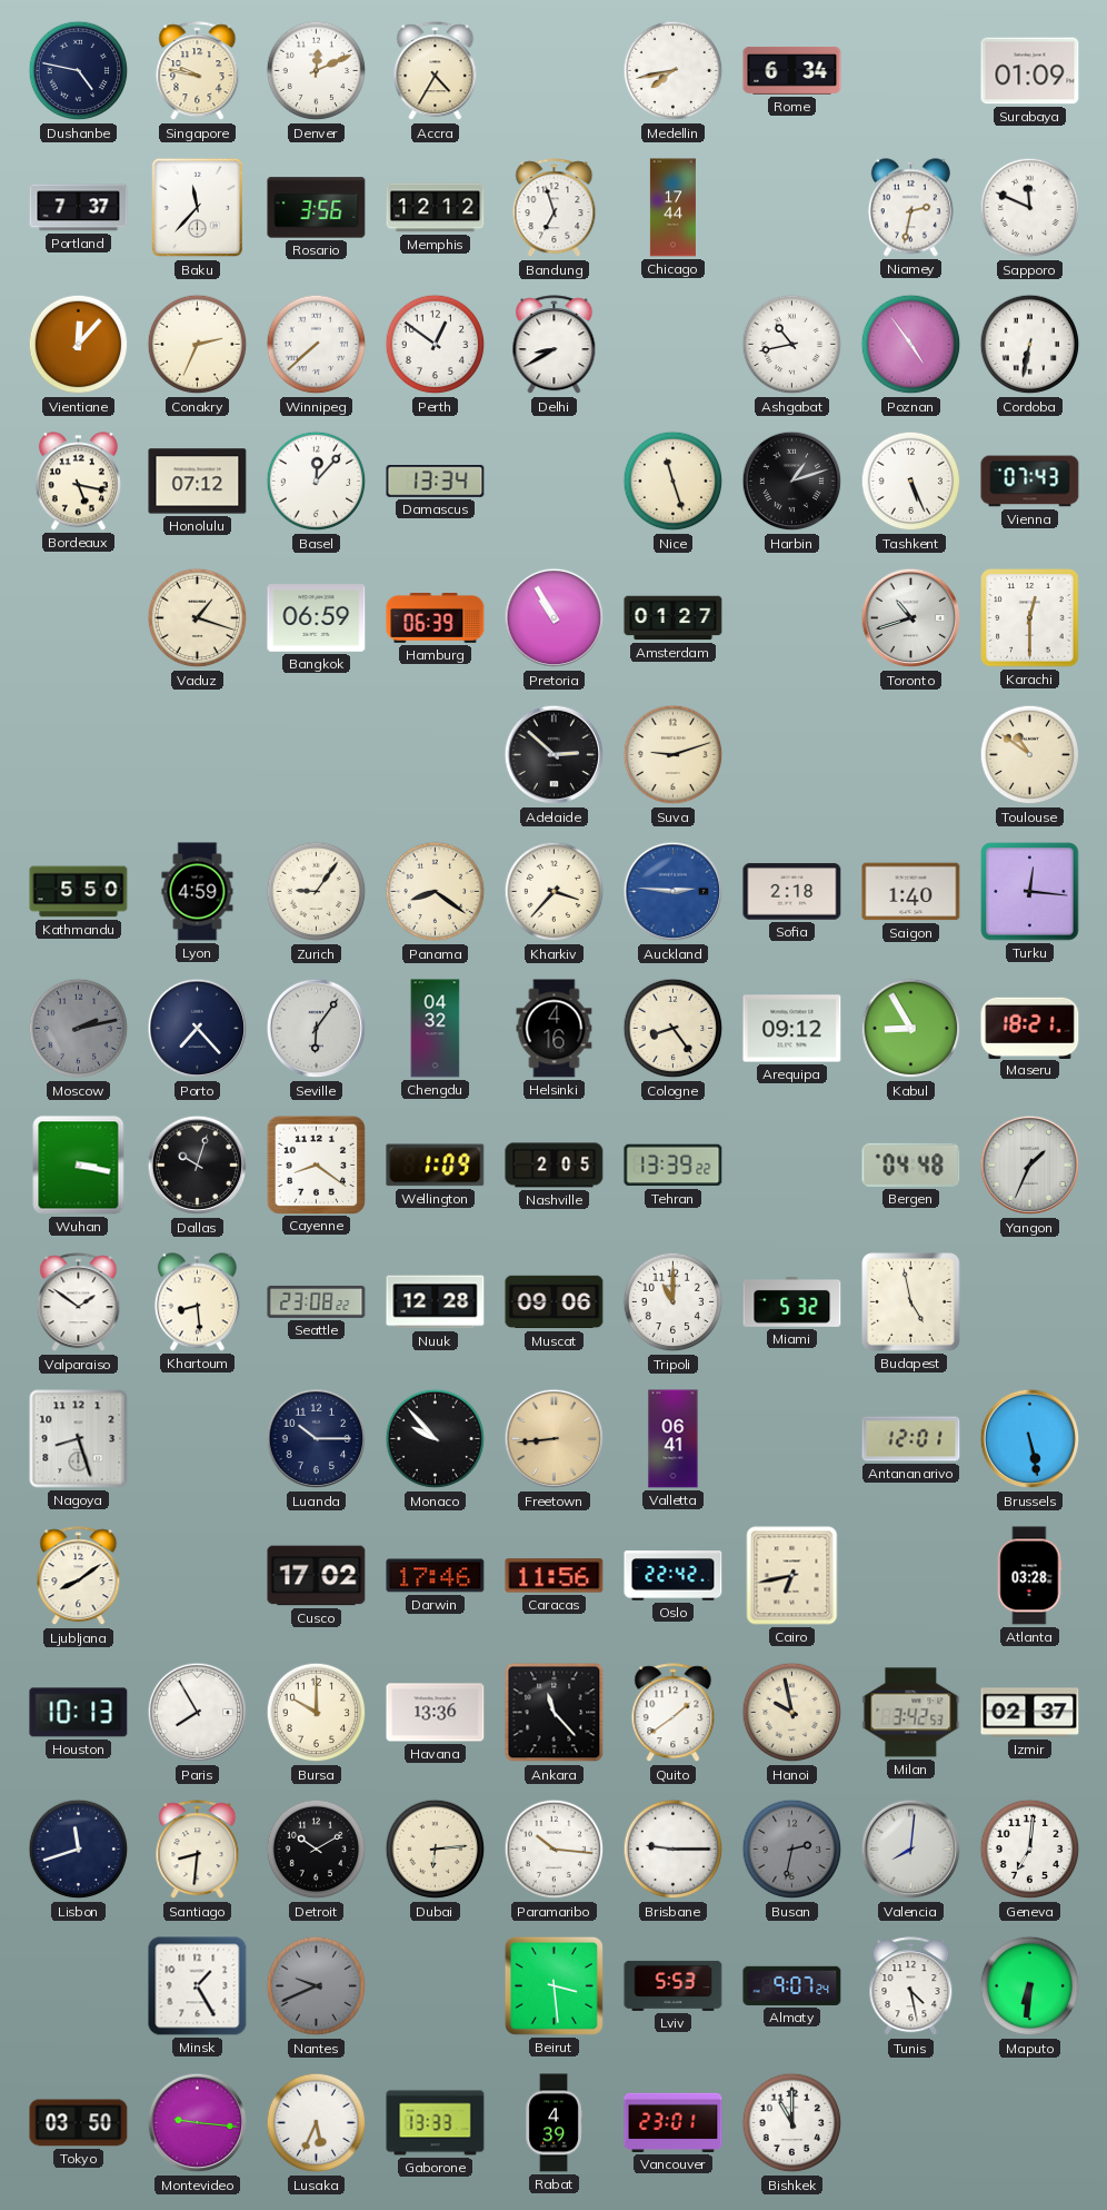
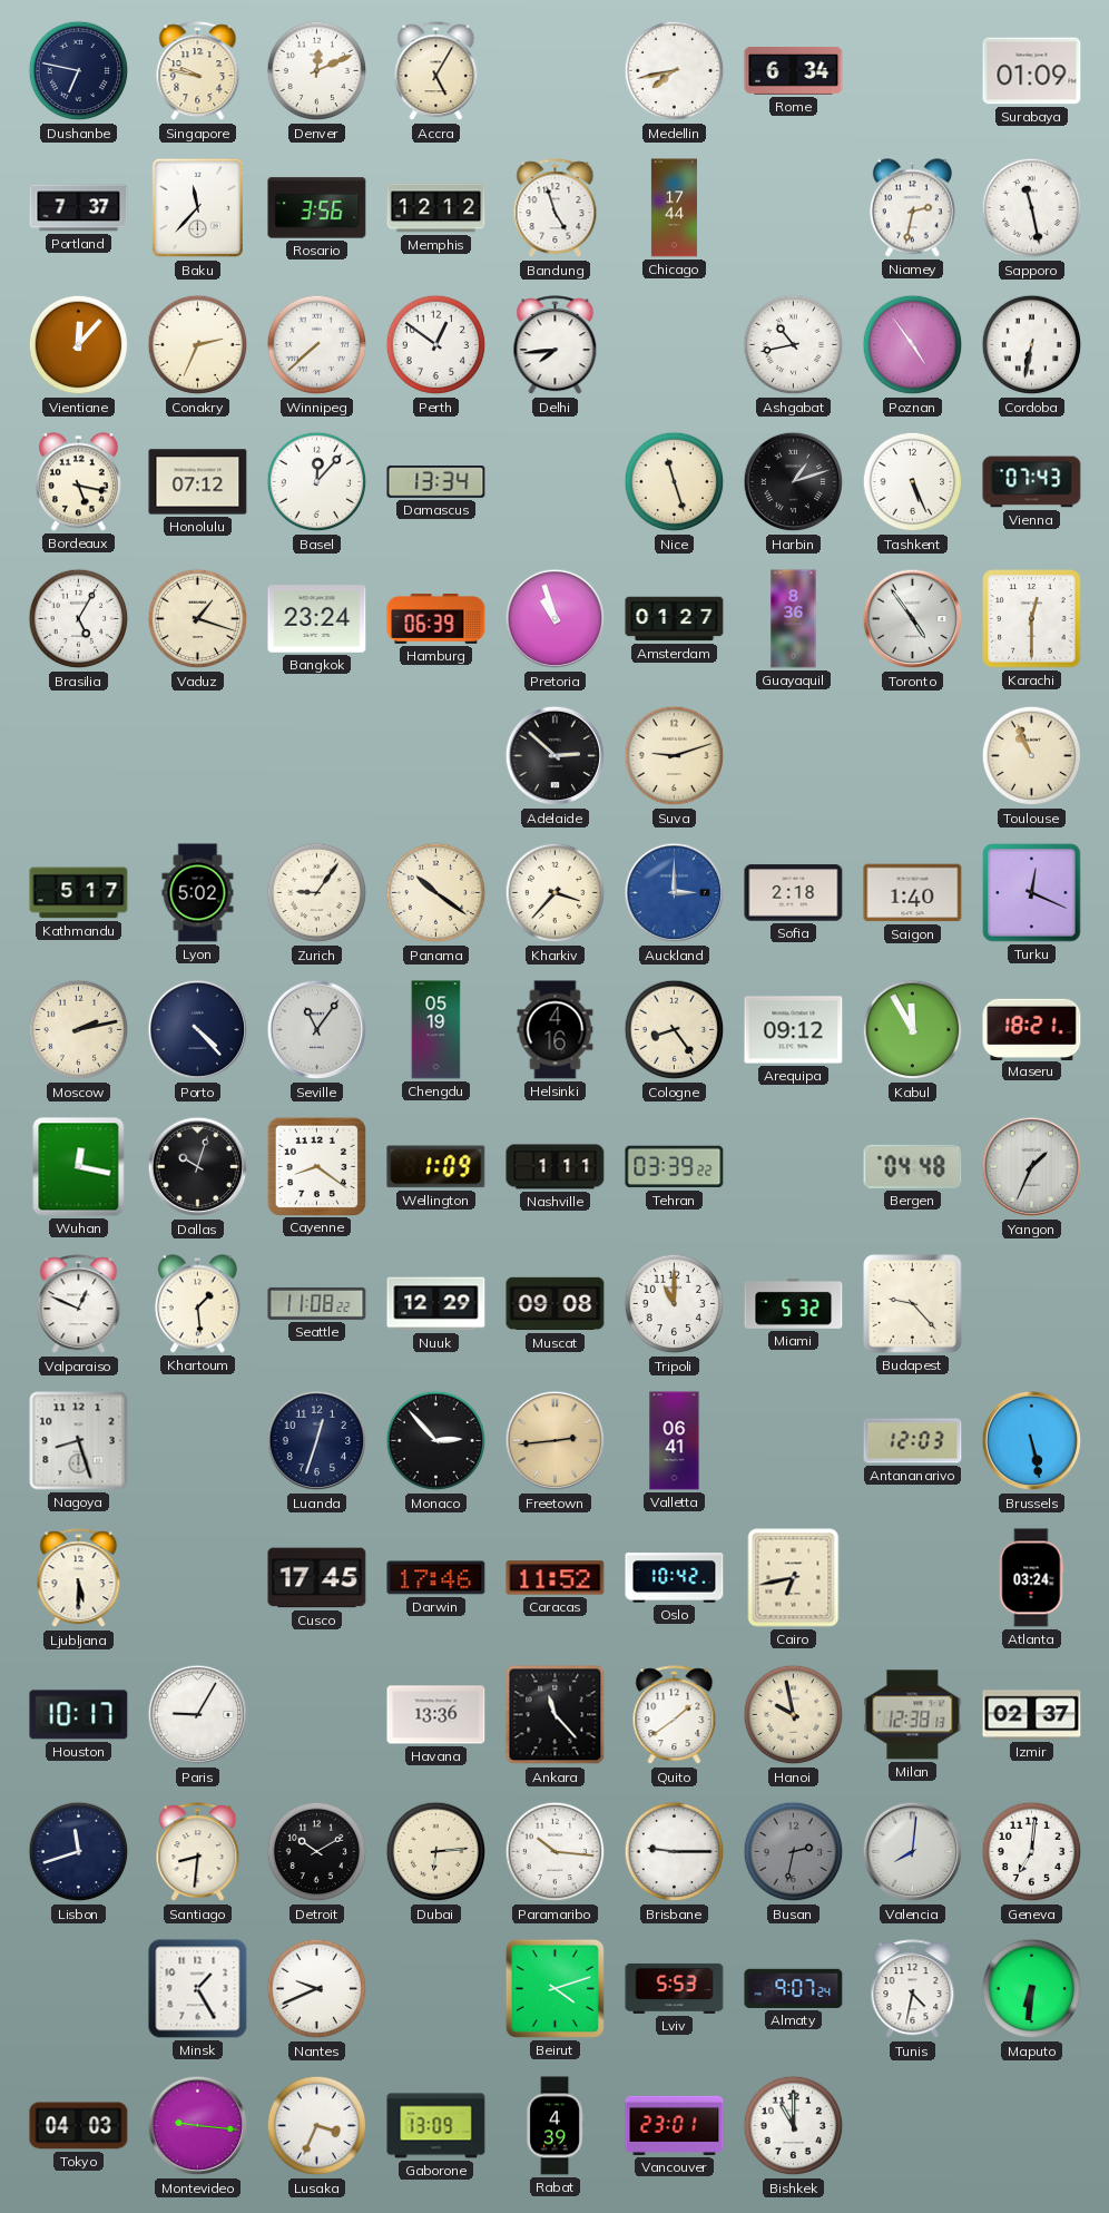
Dushanbe: 4:47 -> 6:47
Accra: 4:35 -> 5:05
Bandung: 6:57 -> 4:57
Sapporo: 11:49 -> 11:28
Delhi: 8:40 -> 7:44
Brasilia: none -> 5:05
Bangkok: 06:59 -> 23:24
Pretoria: 10:55 -> 10:57
Guayaquil: none -> 8:36
Toronto: 10:42 -> 4:54
Toulouse: 10:51 -> 10:56
Kathmandu: 5:50 -> 5:17
Lyon: 4:59 -> 5:02
Panama: 8:21 -> 10:21
Auckland: 2:46 -> 3:00
Turku: 12:16 -> 12:19
Moscow dial: grey -> cream
Porto: 7:23 -> 4:23
Seville: 6:06 -> 11:06
Chengdu: 04:32 -> 05:19
Kabul: 8:55 -> 11:55
Wuhan: 3:17 -> 12:17
Nashville: 2:05 -> 1:11
Tehran: 13:39 -> 03:39
Valparaiso: 1:51 -> 12:49
Khartoum: 8:29 -> 1:29
Seattle: 23:08 -> 11:08
Nuuk: 12:28 -> 12:29
Muscat: 09:06 -> 09:08
Budapest: 4:58 -> 9:23
Luanda: 10:15 -> 12:33
Monaco: 9:53 -> 2:53
Freetown: 8:44 -> 2:44
Antananarivo: 12:01 -> 12:03
Ljubljana: 8:09 -> 5:30
Cusco: 17:02 -> 17:45
Caracas: 11:56 -> 11:52
Oslo: 22:42 -> 10:42
Atlanta: 03:28 -> 03:24
Houston: 10:13 -> 10:17
Paris: 7:55 -> 9:05
Bursa: 10:00 -> none
Milan: 3:42 -> 12:38
Nantes dial: grey -> white
Beirut: 3:29 -> 4:12
Tunis: 4:28 -> 4:32
Tokyo: 03:50 -> 04:03
Lusaka: 5:34 -> 3:34
Gaborone: 13:33 -> 13:09
